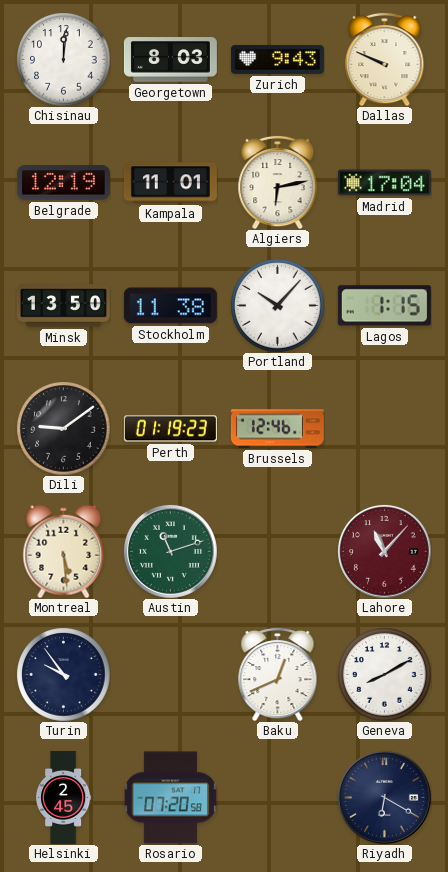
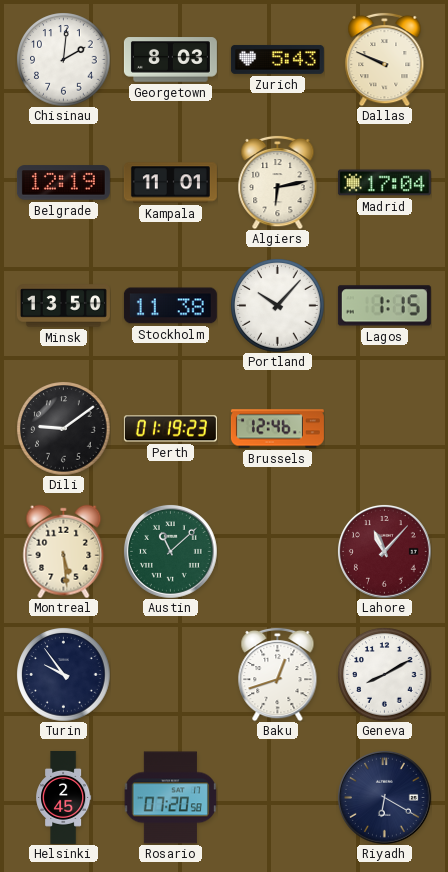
Chisinau: 12:01 -> 2:01
Zurich: 9:43 -> 5:43
Austin: 11:12 -> 11:08
Baku: 12:41 -> 12:42
